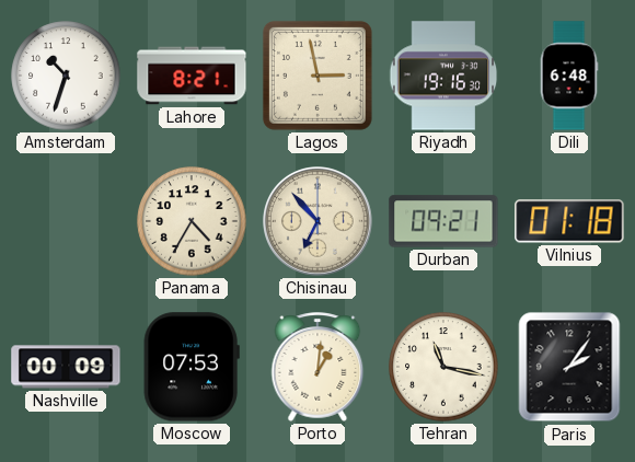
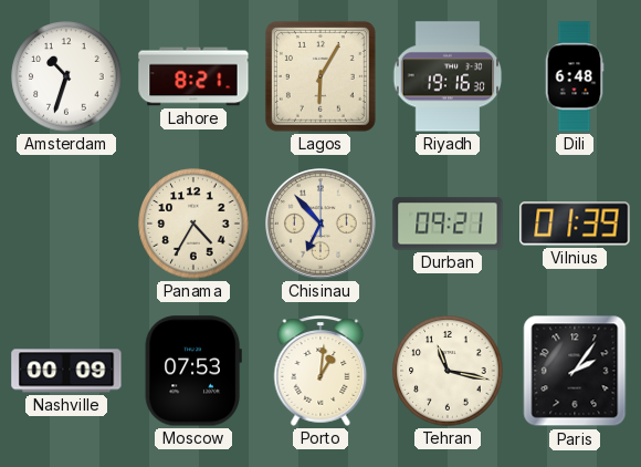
Lagos: 2:58 -> 6:05
Vilnius: 01:18 -> 01:39
